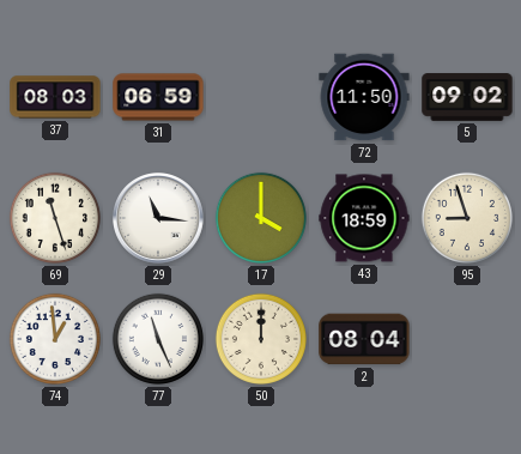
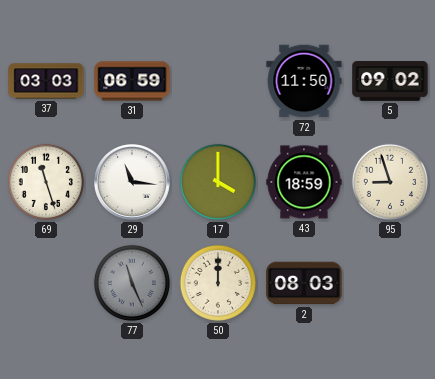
37: 08:03 -> 03:03
74: 12:59 -> none
77 dial: white -> grey
2: 08:04 -> 08:03
